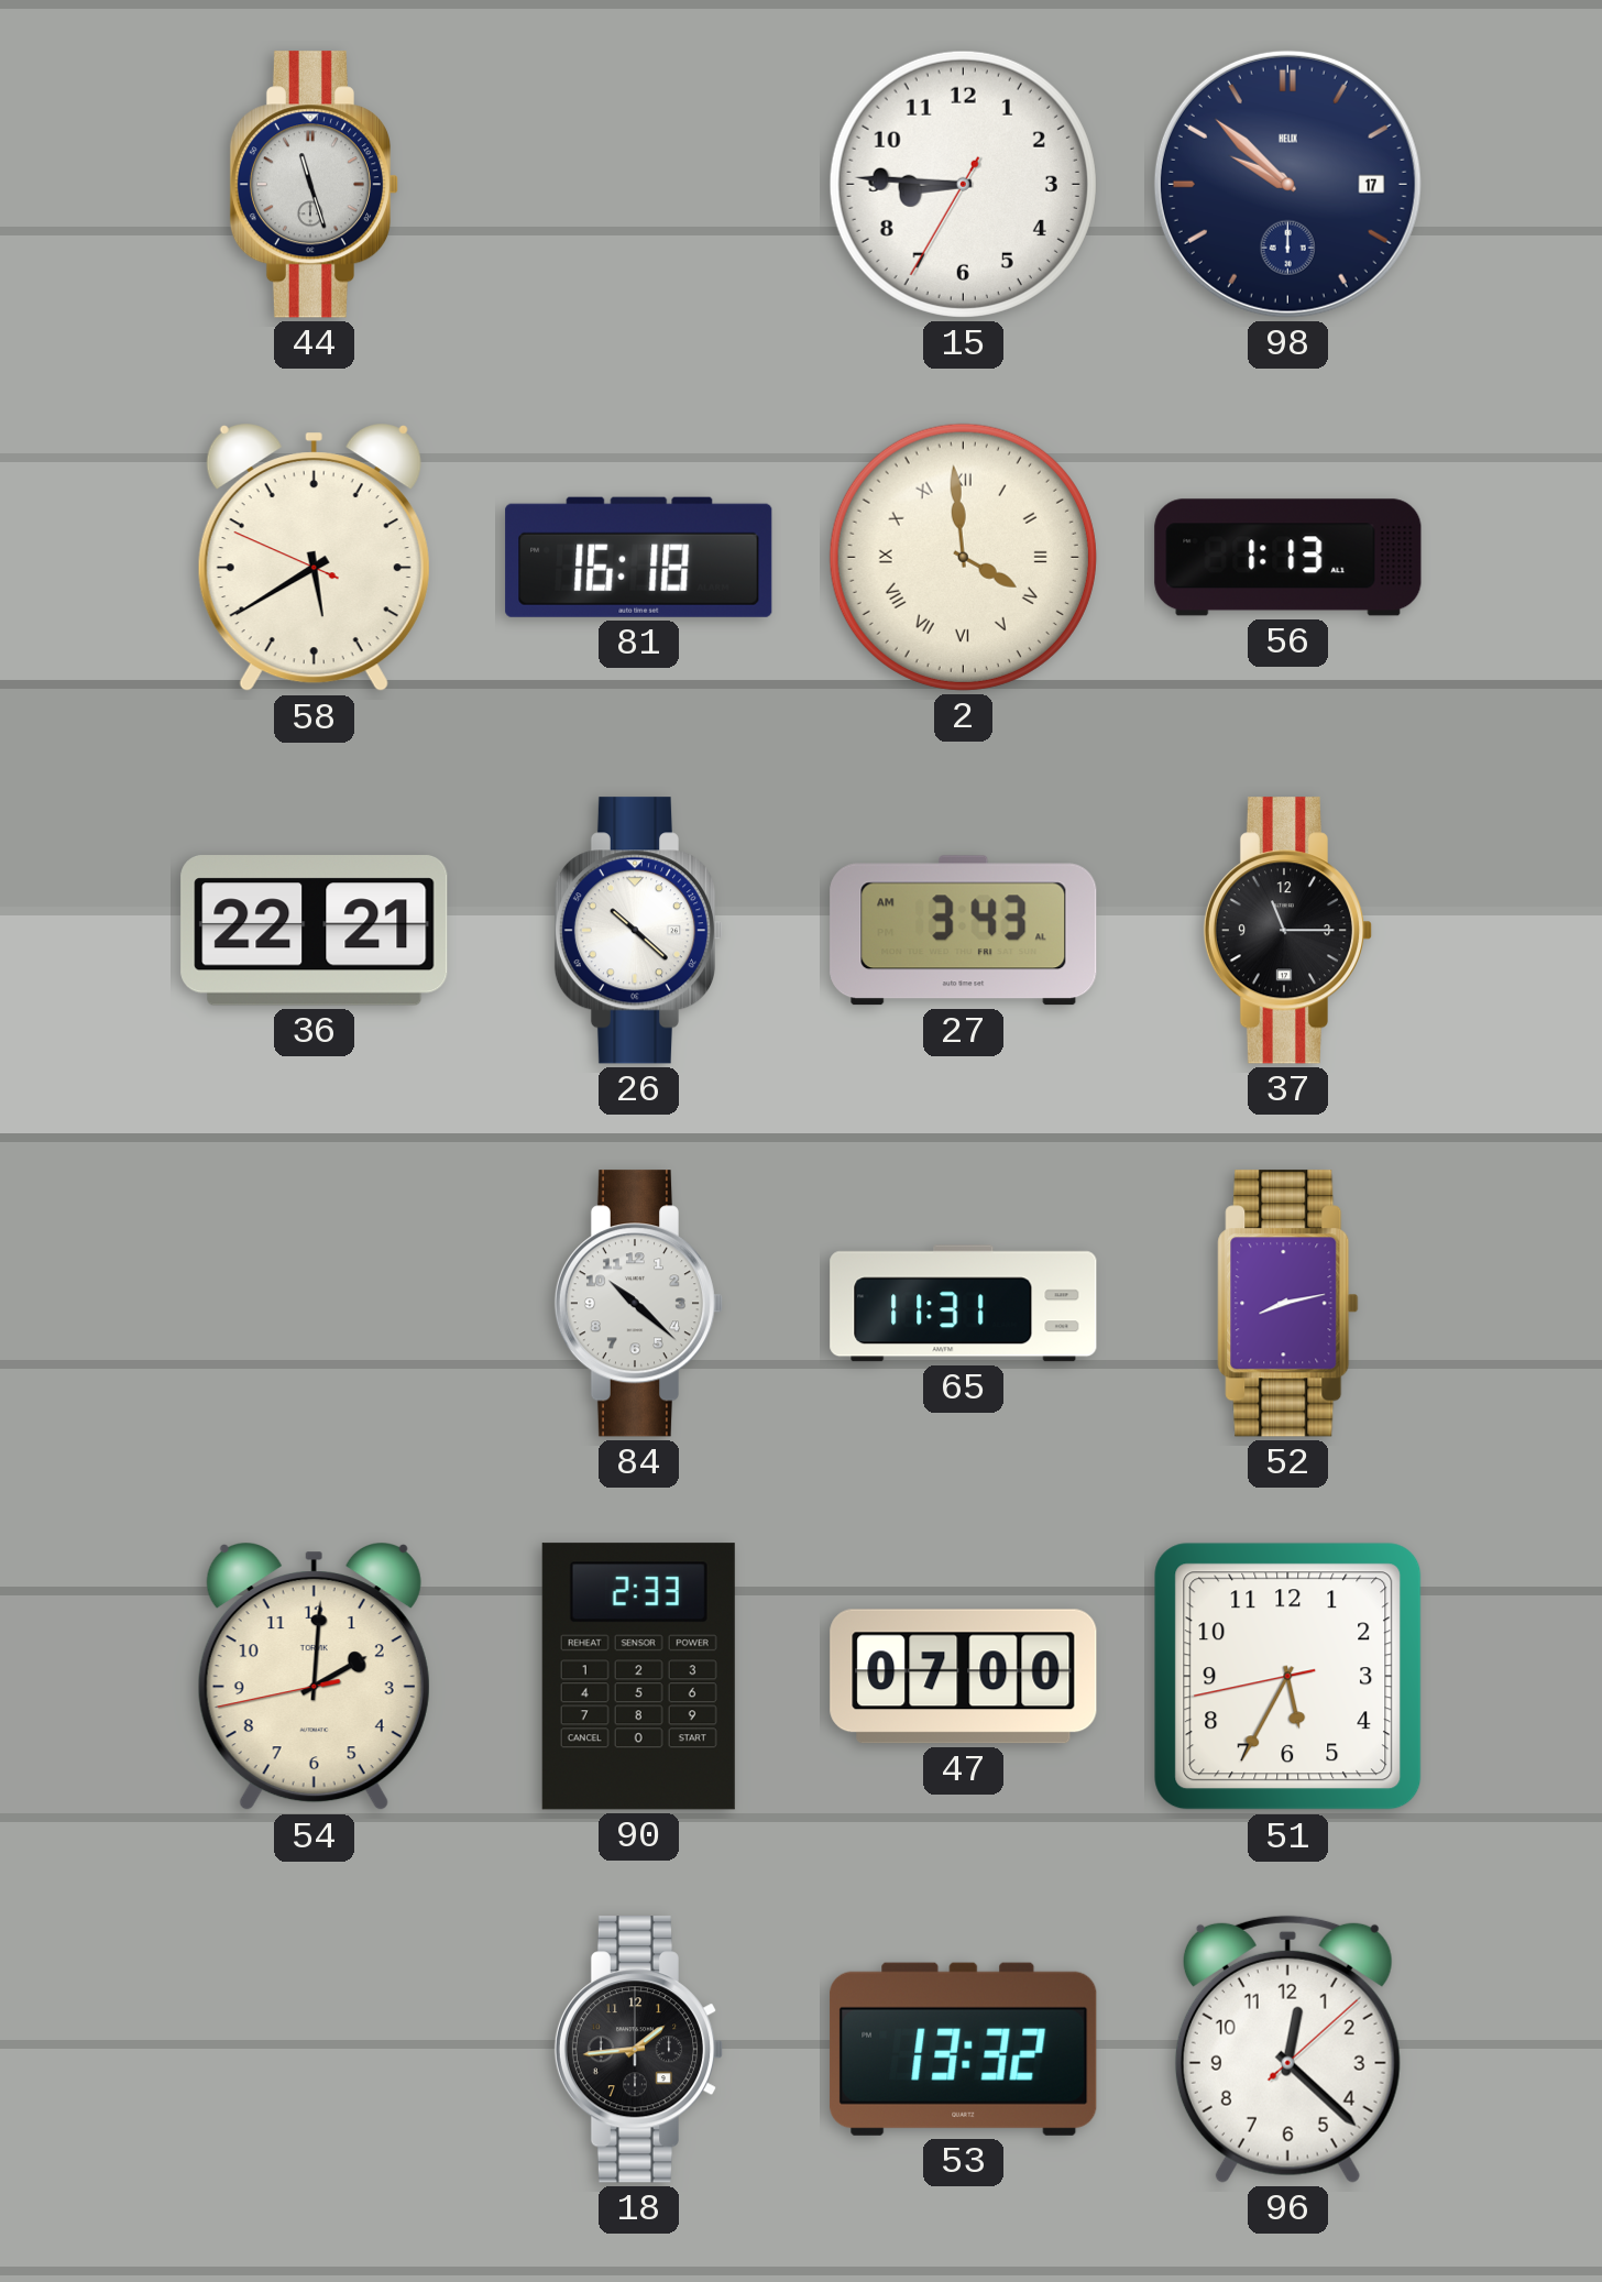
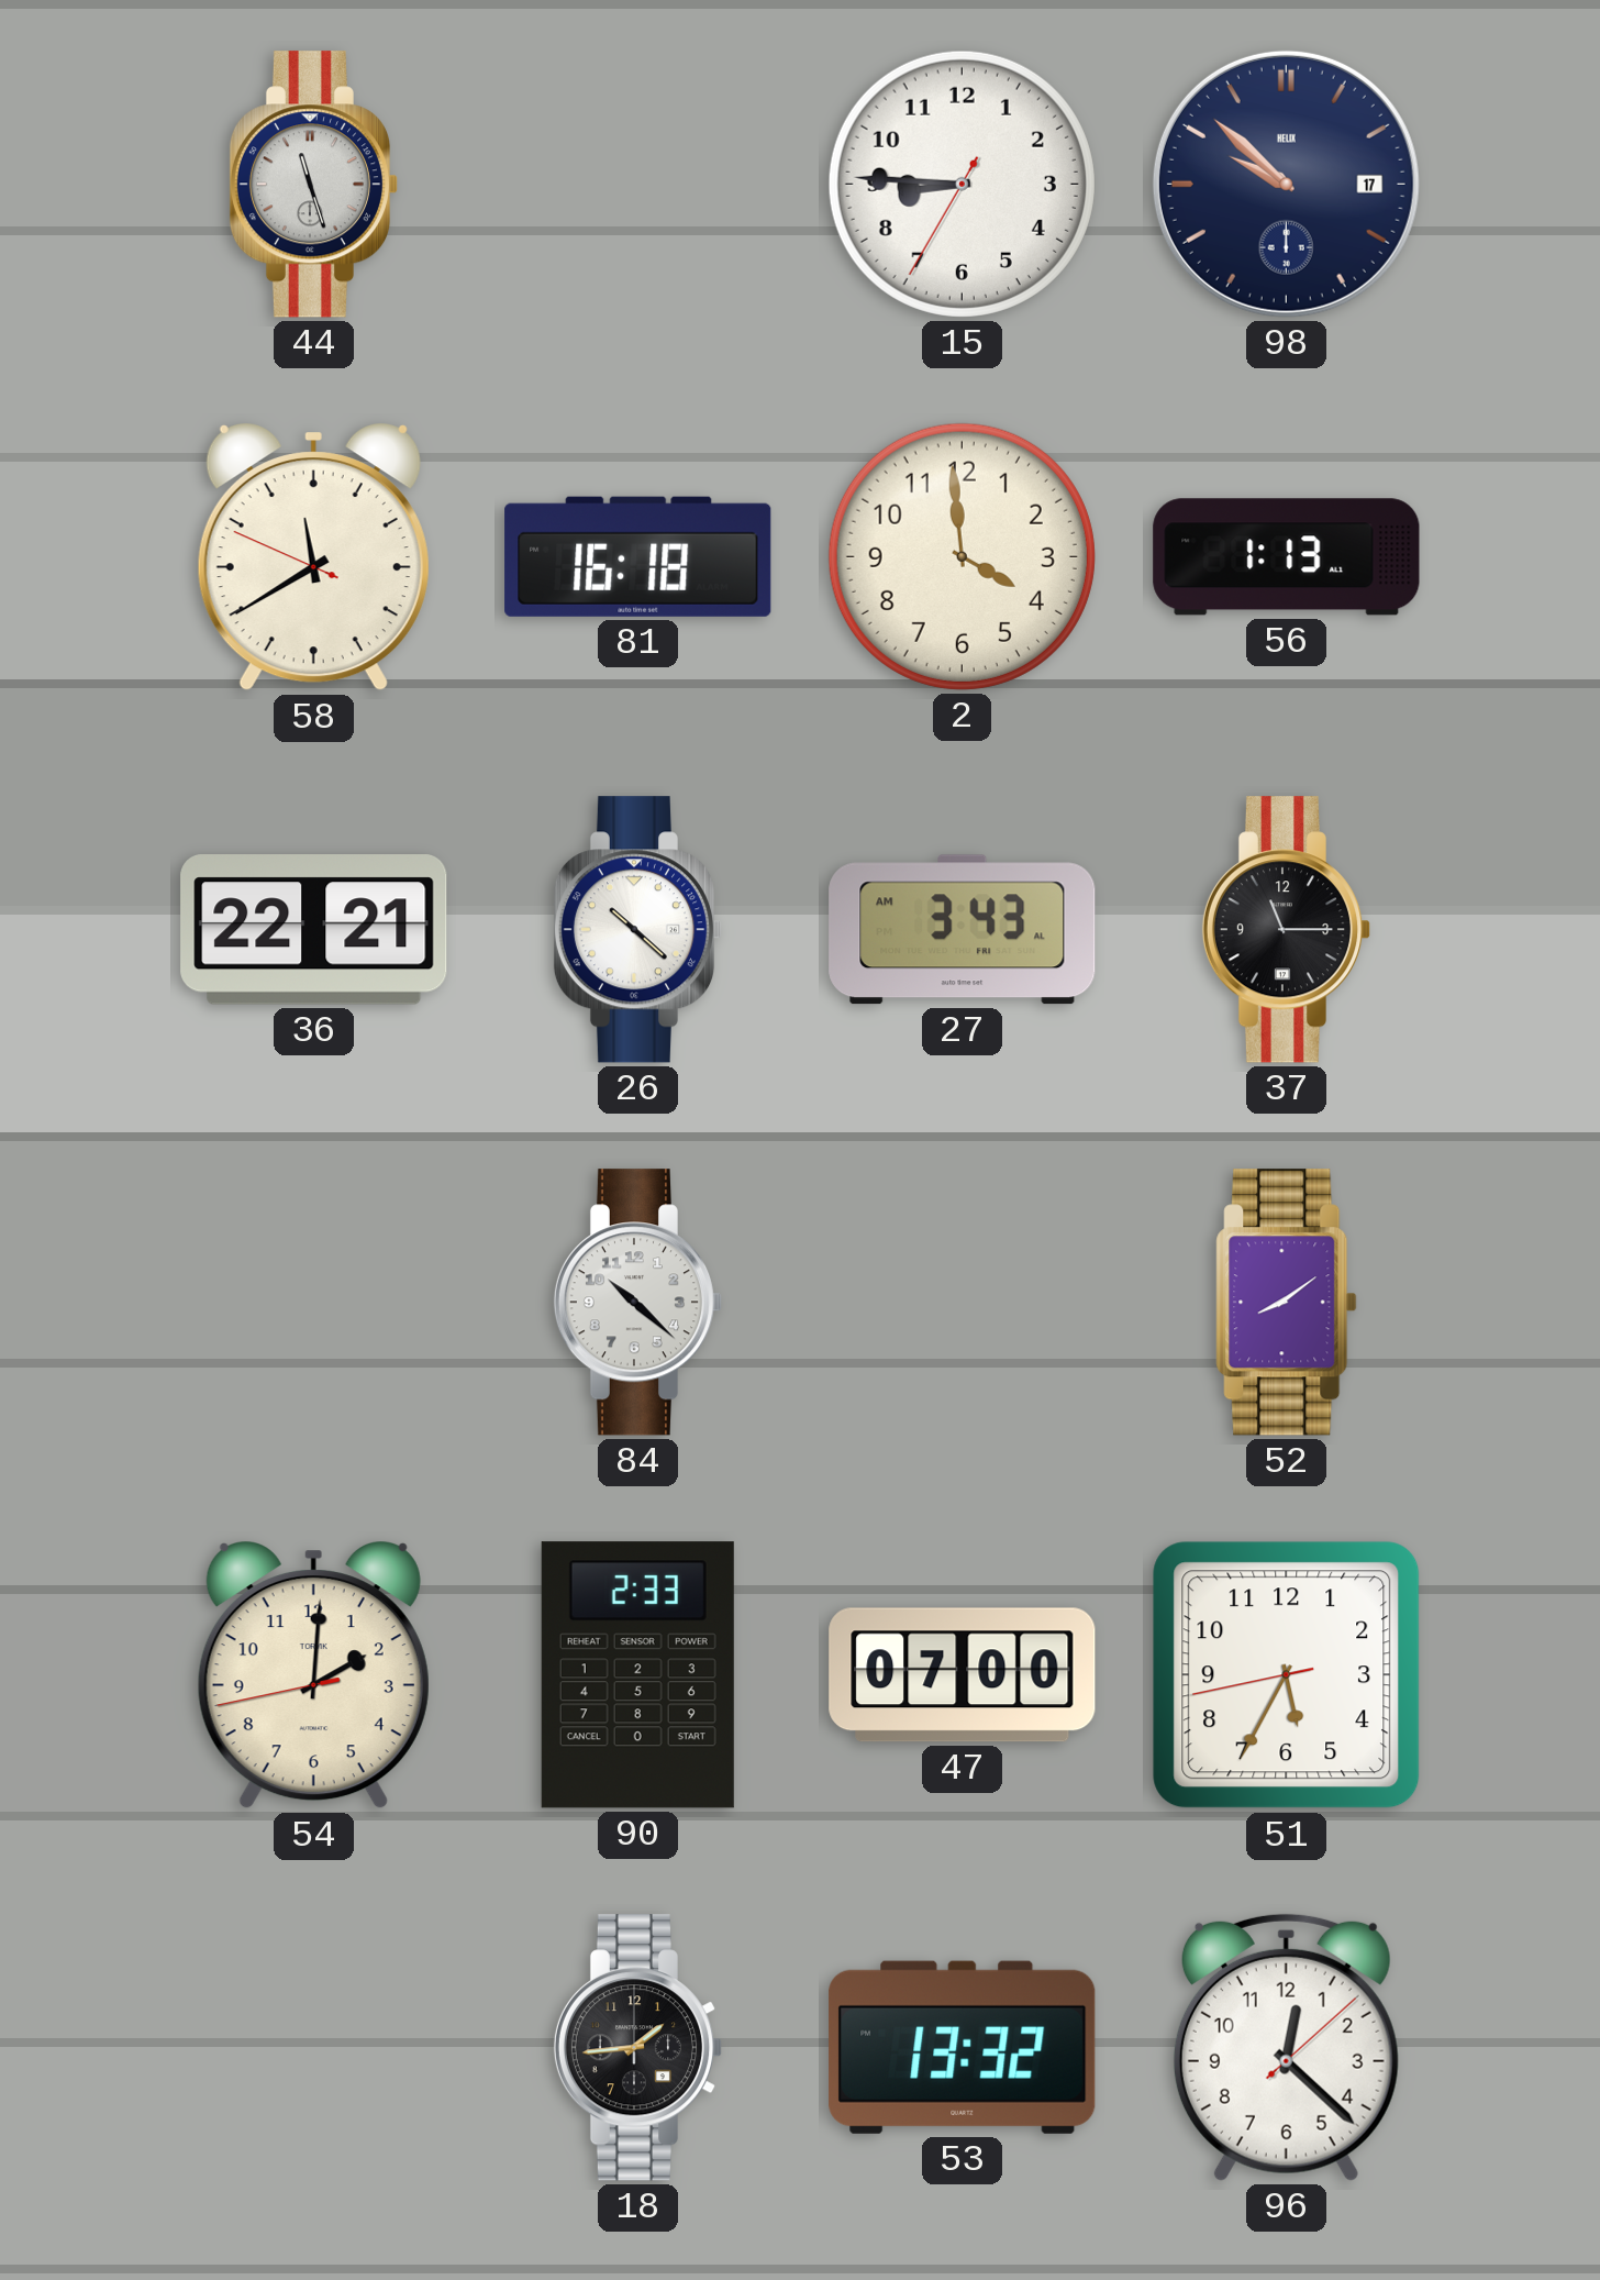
58: 5:39 -> 11:39
2 numerals: Roman -> Arabic
65: 11:31 -> none
52: 8:13 -> 8:09
